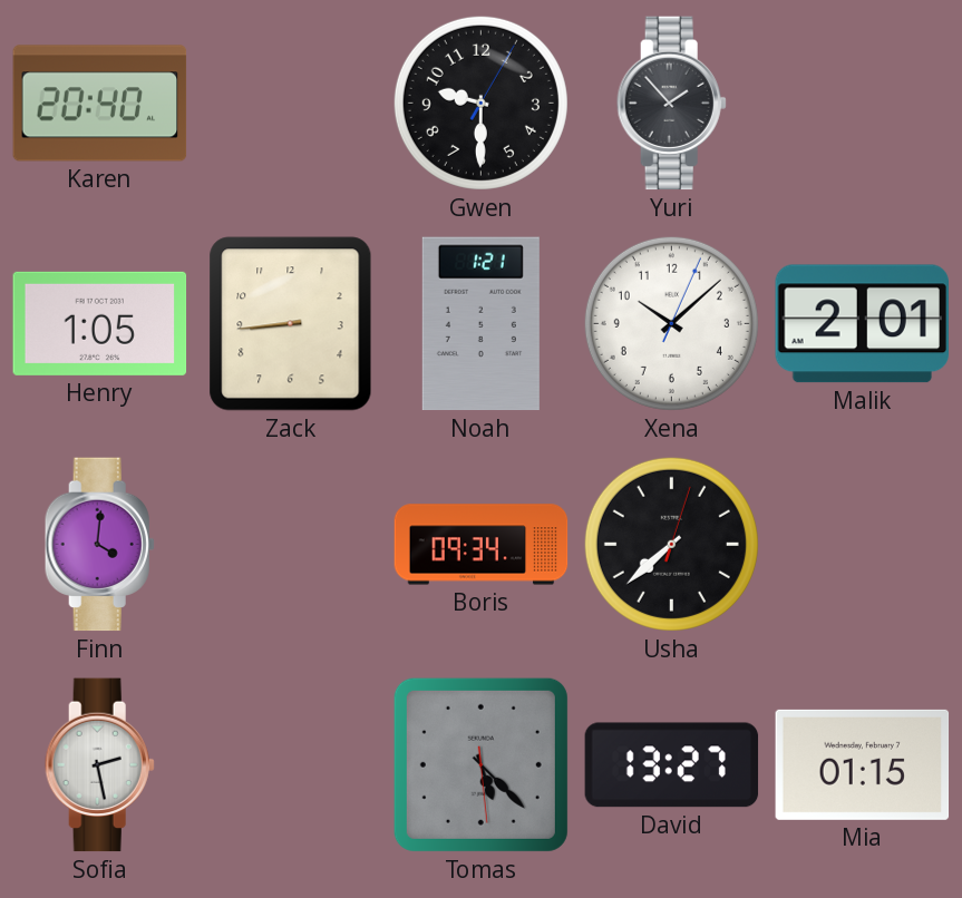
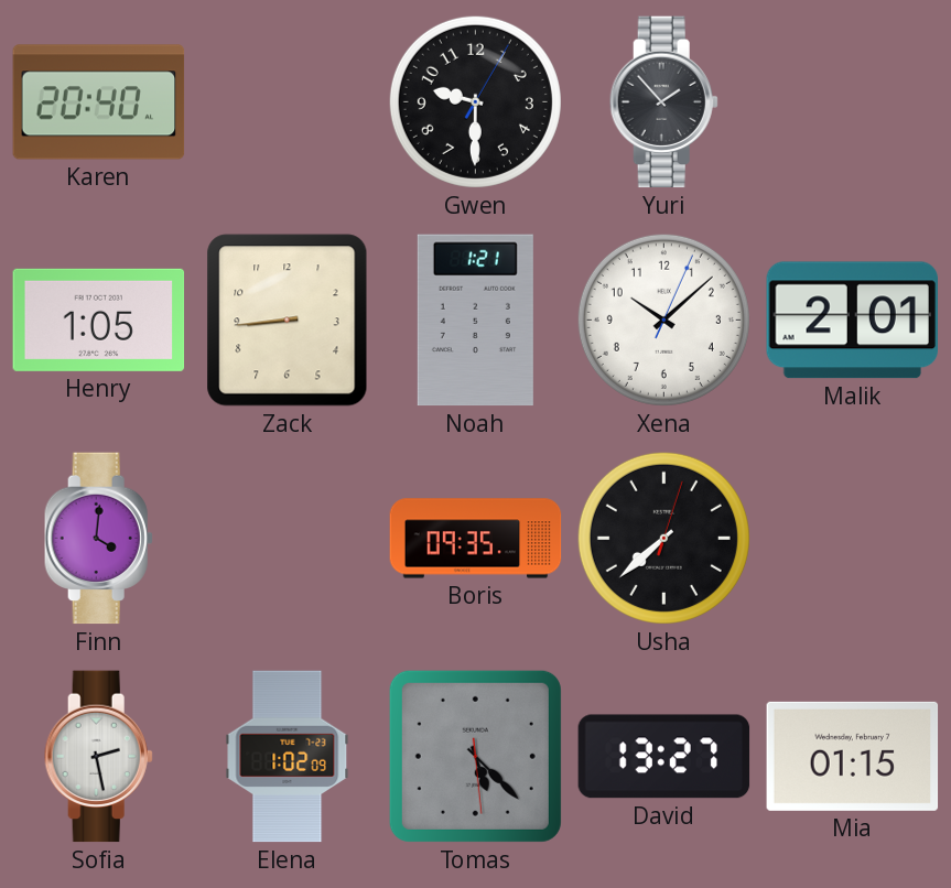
Boris: 09:34 -> 09:35
Elena: none -> 1:02
